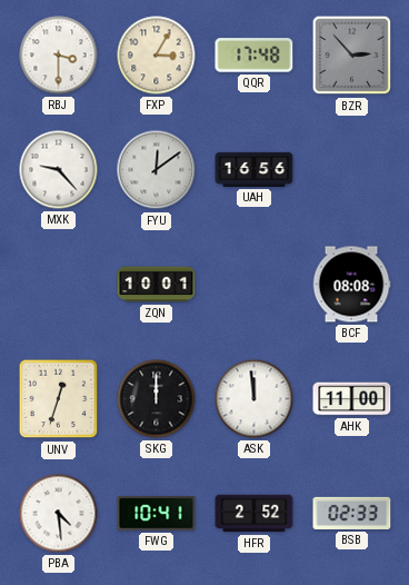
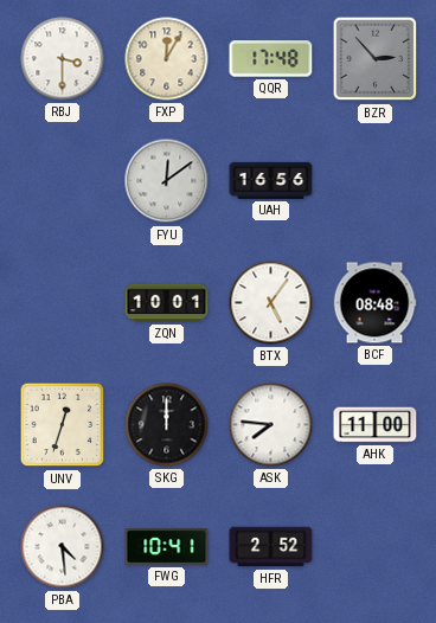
FXP: 3:05 -> 12:05
MXK: 9:23 -> none
BTX: none -> 5:06
BCF: 08:08 -> 08:48
ASK: 11:59 -> 7:46
BSB: 02:33 -> none
